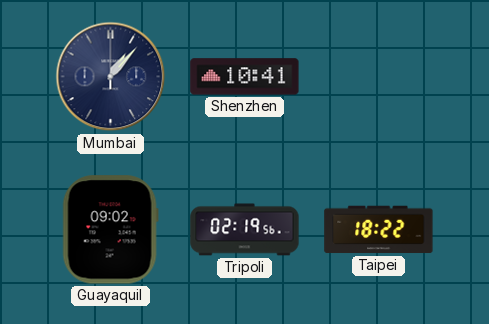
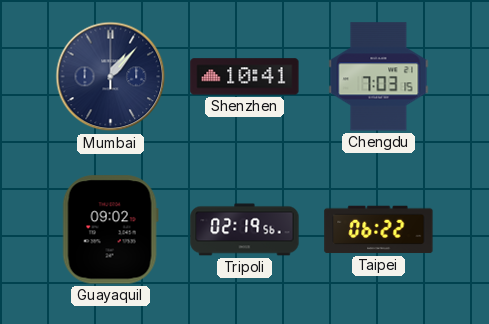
Chengdu: none -> 7:03
Taipei: 18:22 -> 06:22
